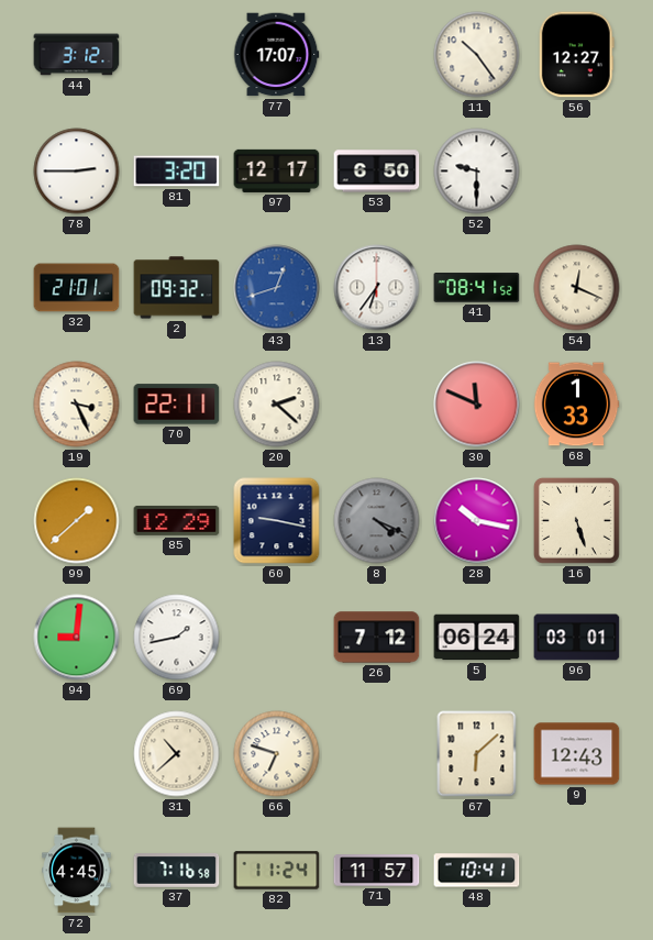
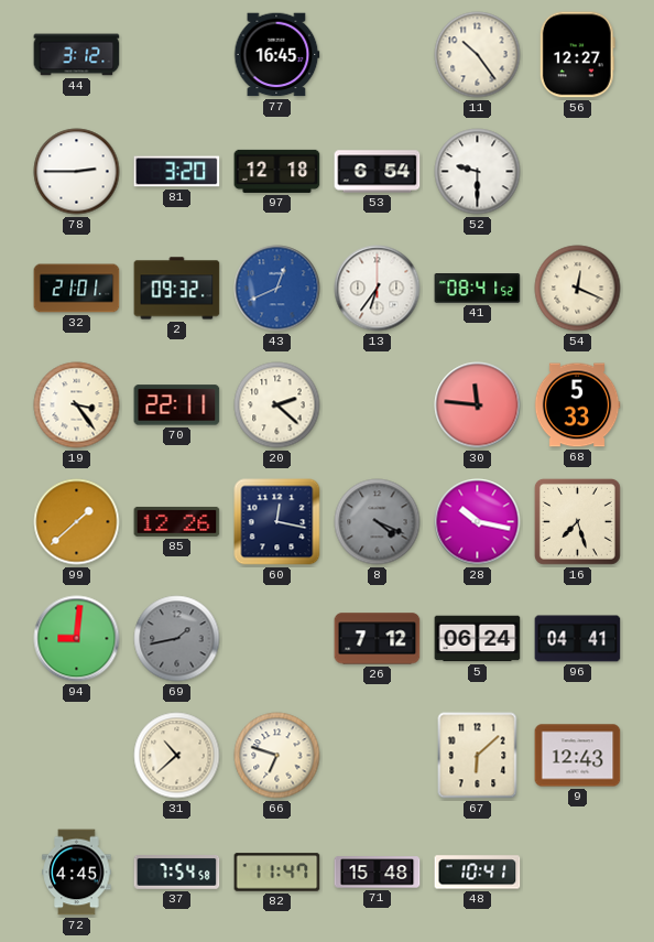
77: 17:07 -> 16:45
97: 12:17 -> 12:18
53: 6:50 -> 6:54
43: 12:42 -> 12:41
19: 3:26 -> 3:24
30: 11:49 -> 11:46
68: 1:33 -> 5:33
85: 12:29 -> 12:26
60: 9:17 -> 12:17
16: 5:27 -> 7:27
69 dial: white -> grey
96: 03:01 -> 04:41
37: 7:16 -> 7:54
82: 11:24 -> 11:47
71: 11:57 -> 15:48
